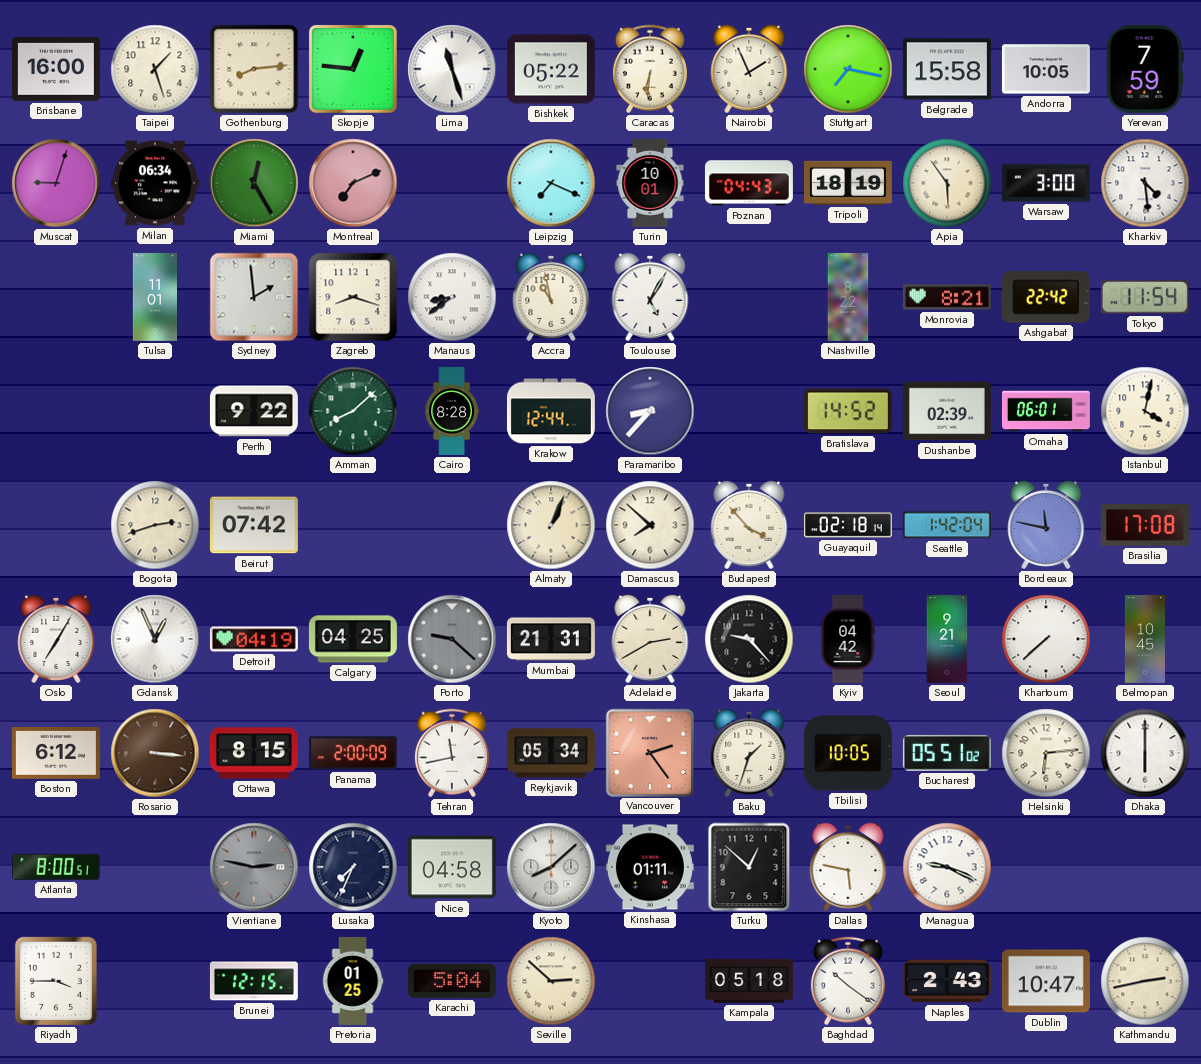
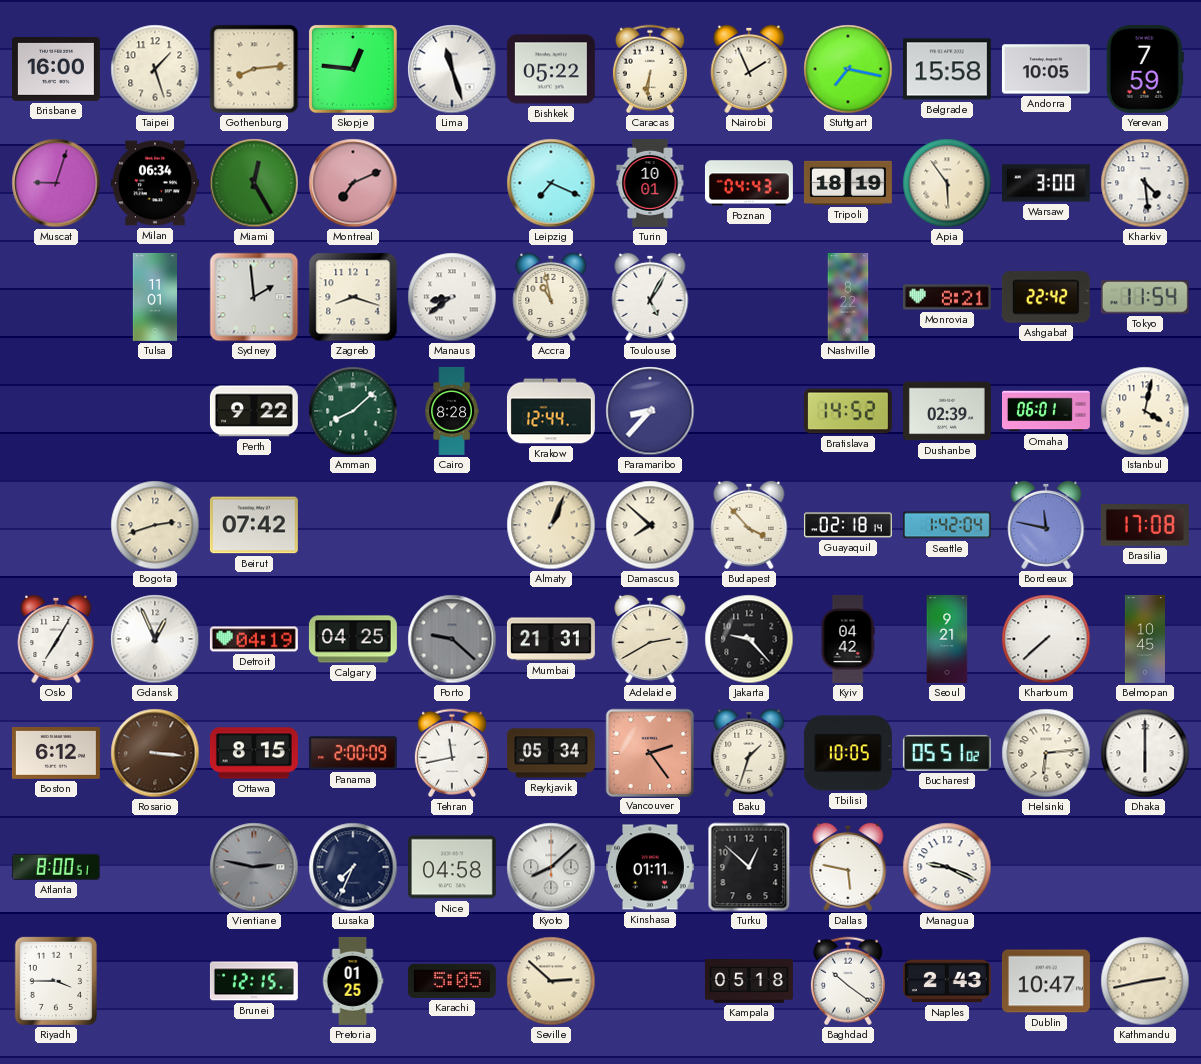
Karachi: 5:04 -> 5:05
